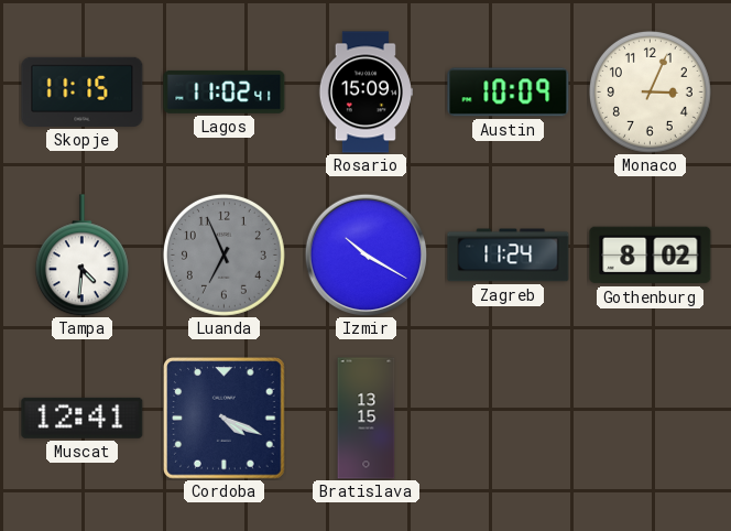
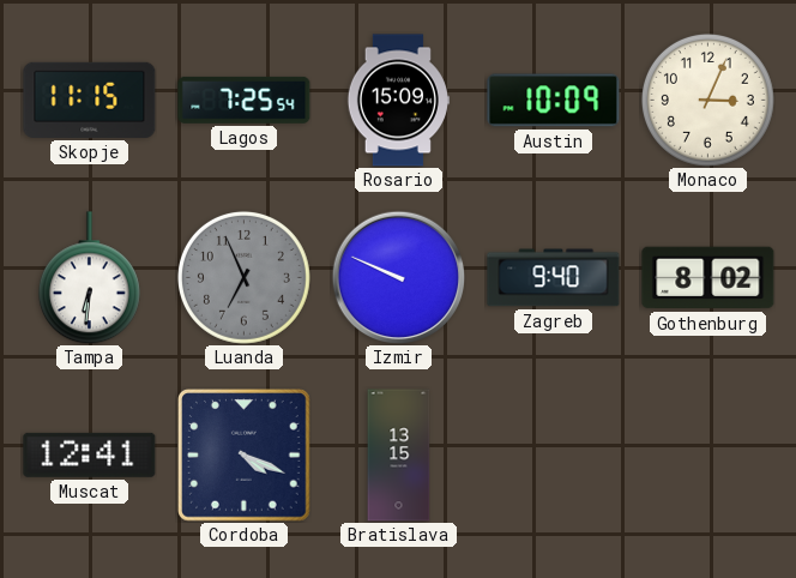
Lagos: 11:02 -> 7:25
Tampa: 4:31 -> 6:31
Izmir: 10:20 -> 9:49
Zagreb: 11:24 -> 9:40
